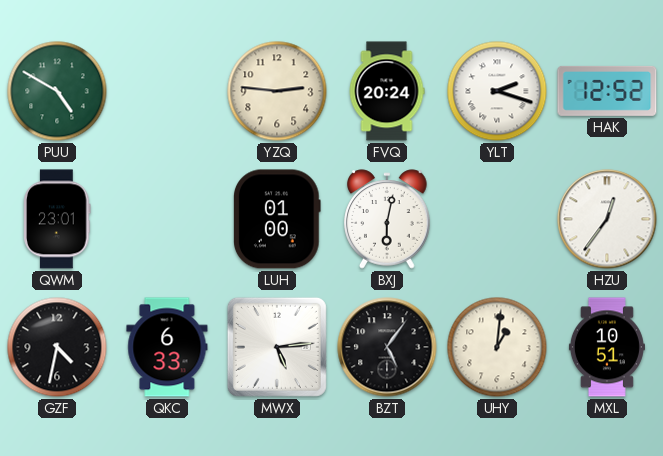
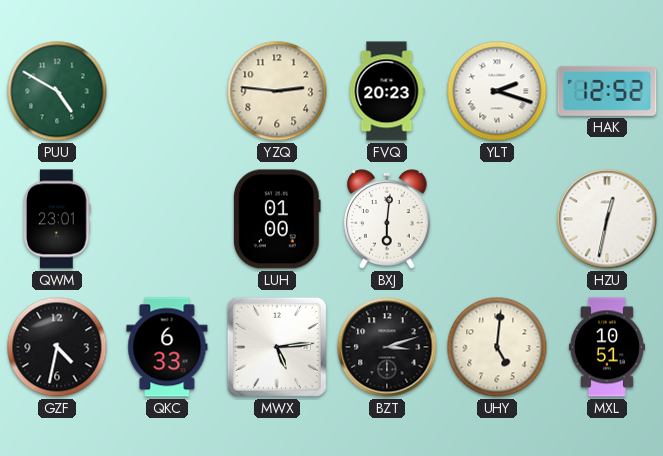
FVQ: 20:24 -> 20:23
BXJ: 6:02 -> 6:01
HZU: 12:36 -> 12:32
BZT: 5:06 -> 3:12
UHY: 1:01 -> 5:01
